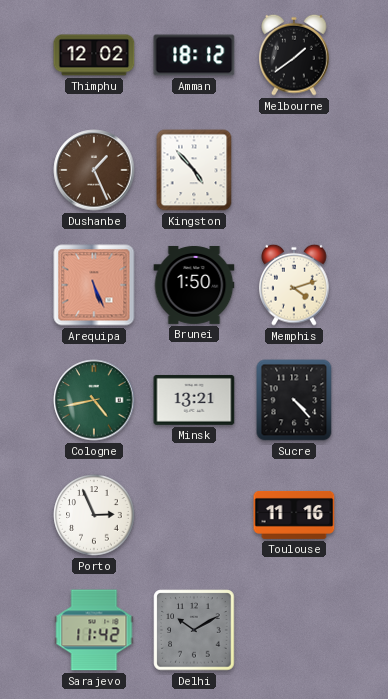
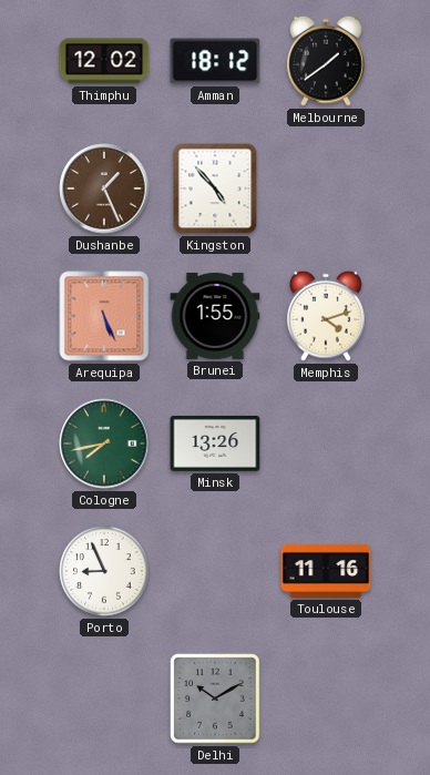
Brunei: 1:50 -> 1:55
Cologne: 4:43 -> 7:43
Minsk: 13:21 -> 13:26
Sucre: 4:23 -> none
Porto: 2:56 -> 8:56
Sarajevo: 11:42 -> none
